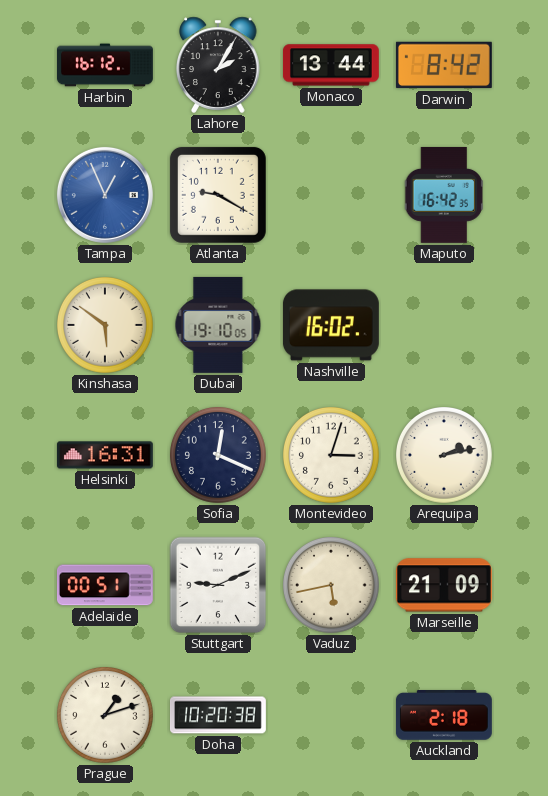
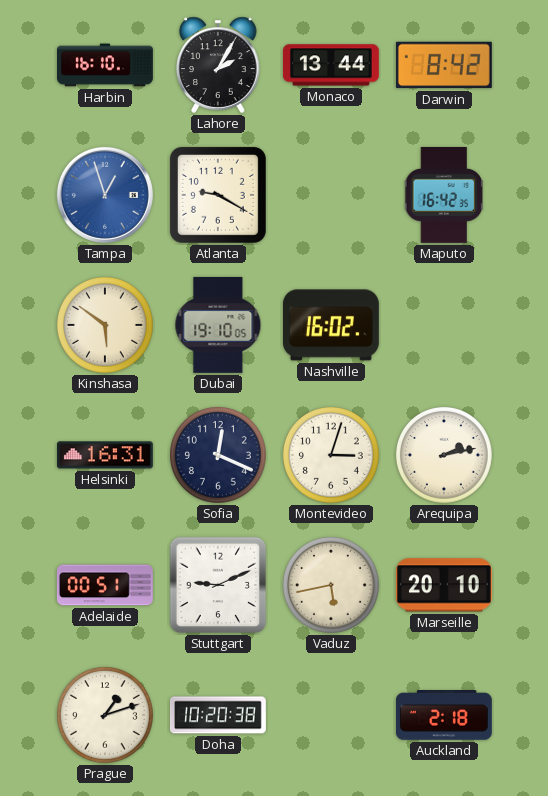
Harbin: 16:12 -> 16:10
Tampa: 12:56 -> 12:57
Marseille: 21:09 -> 20:10
